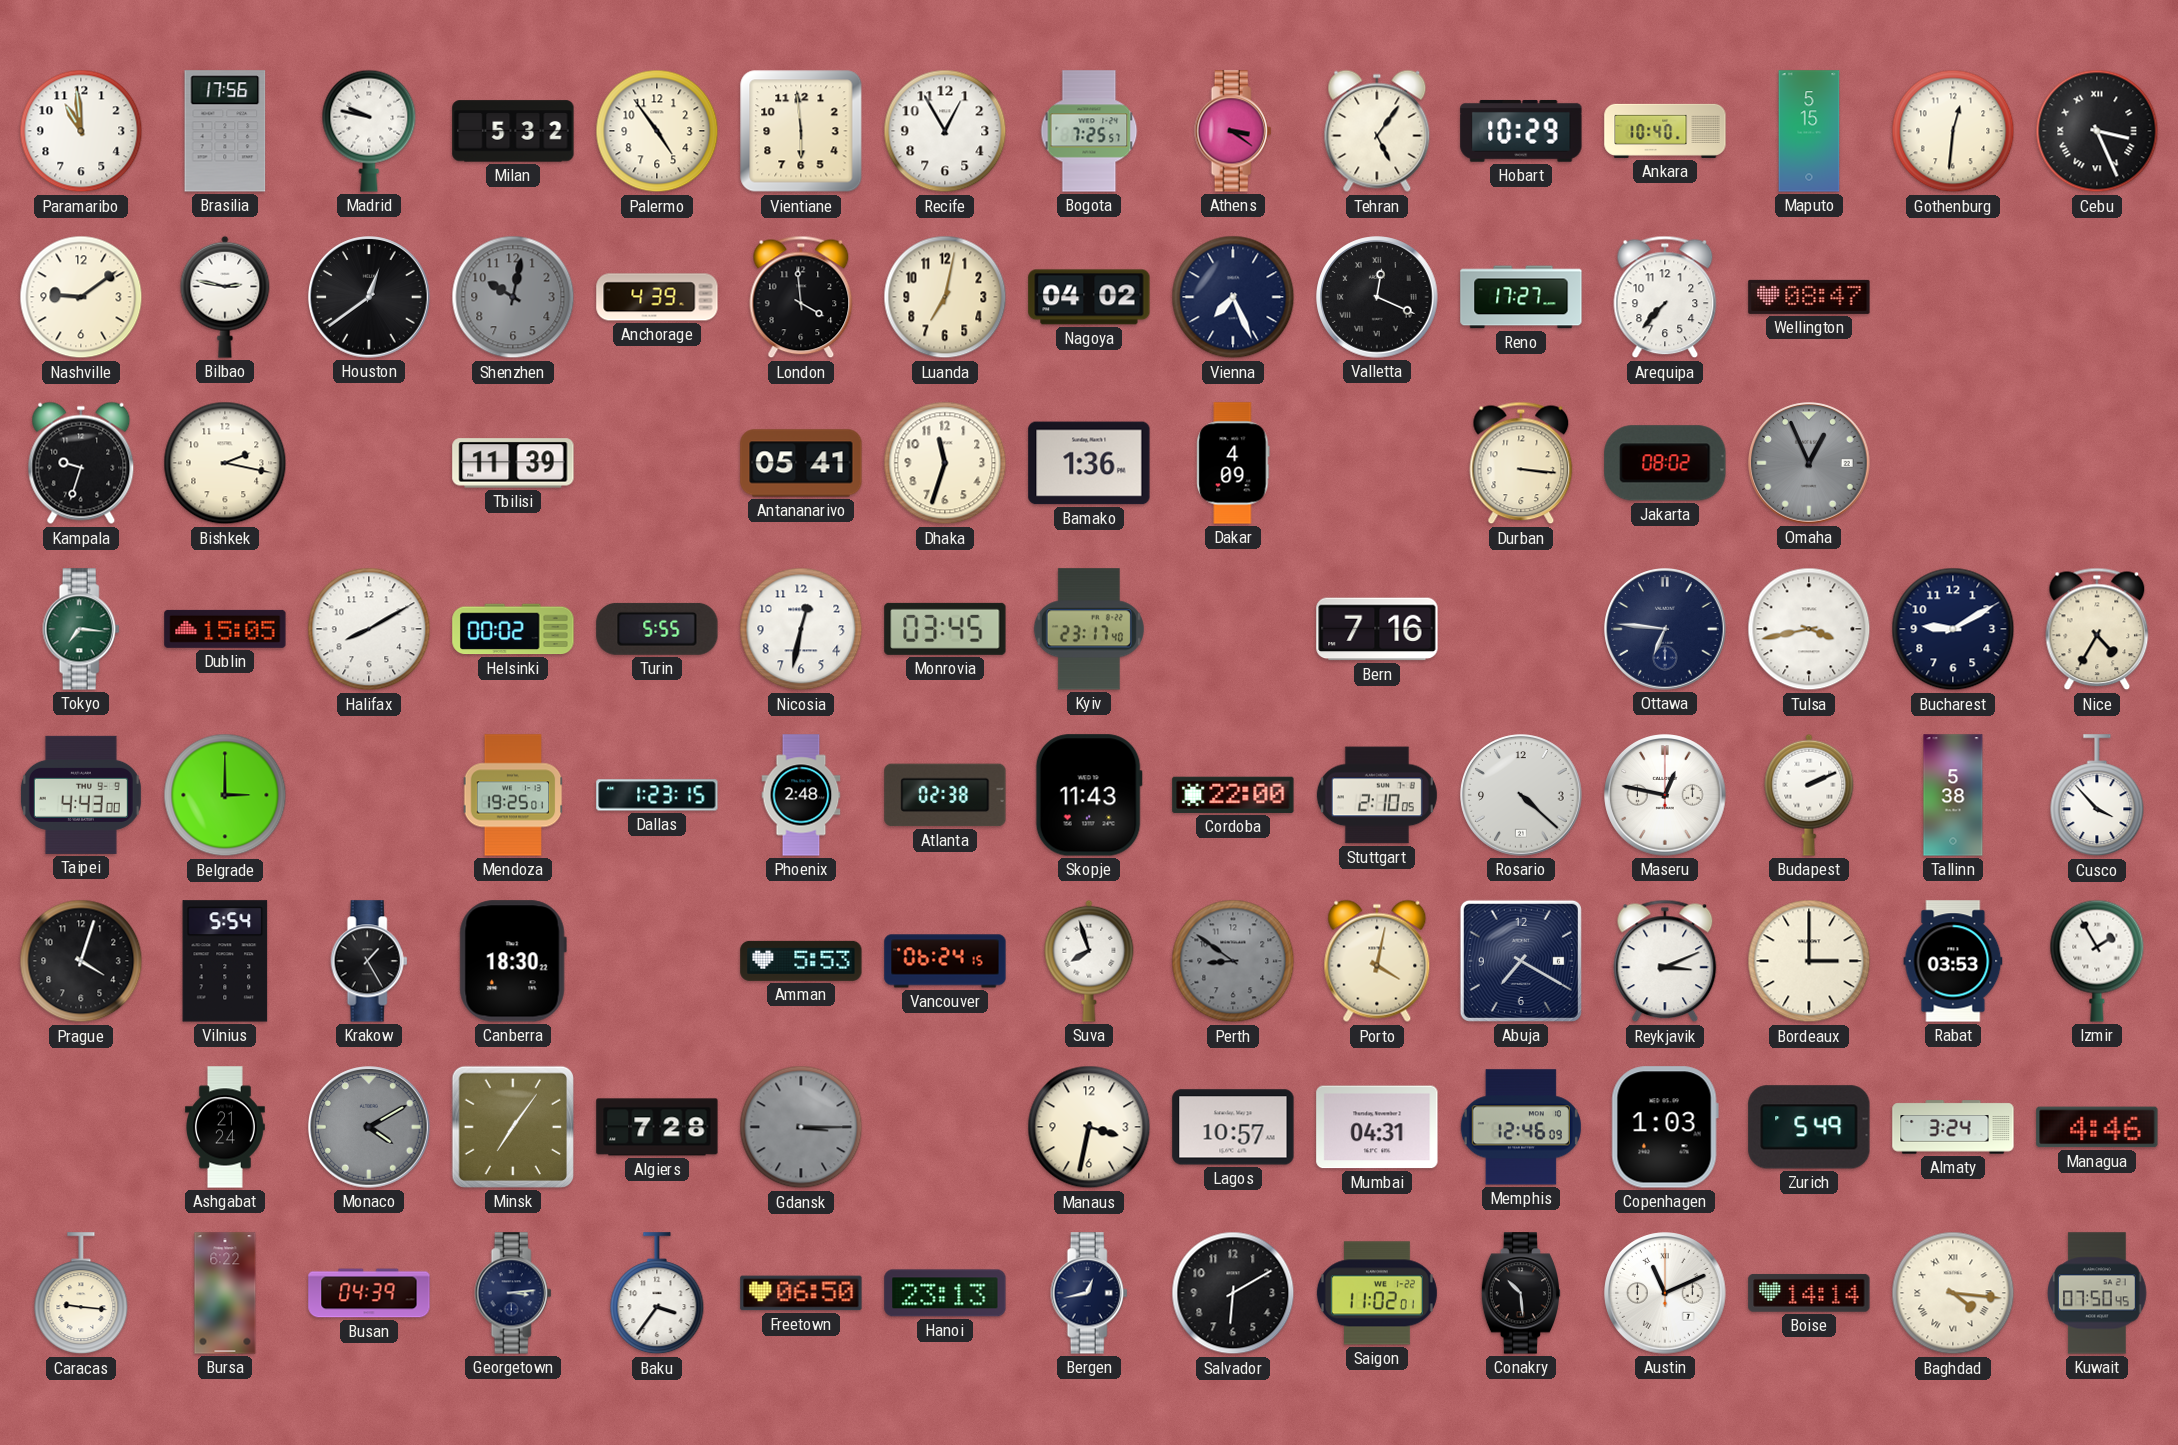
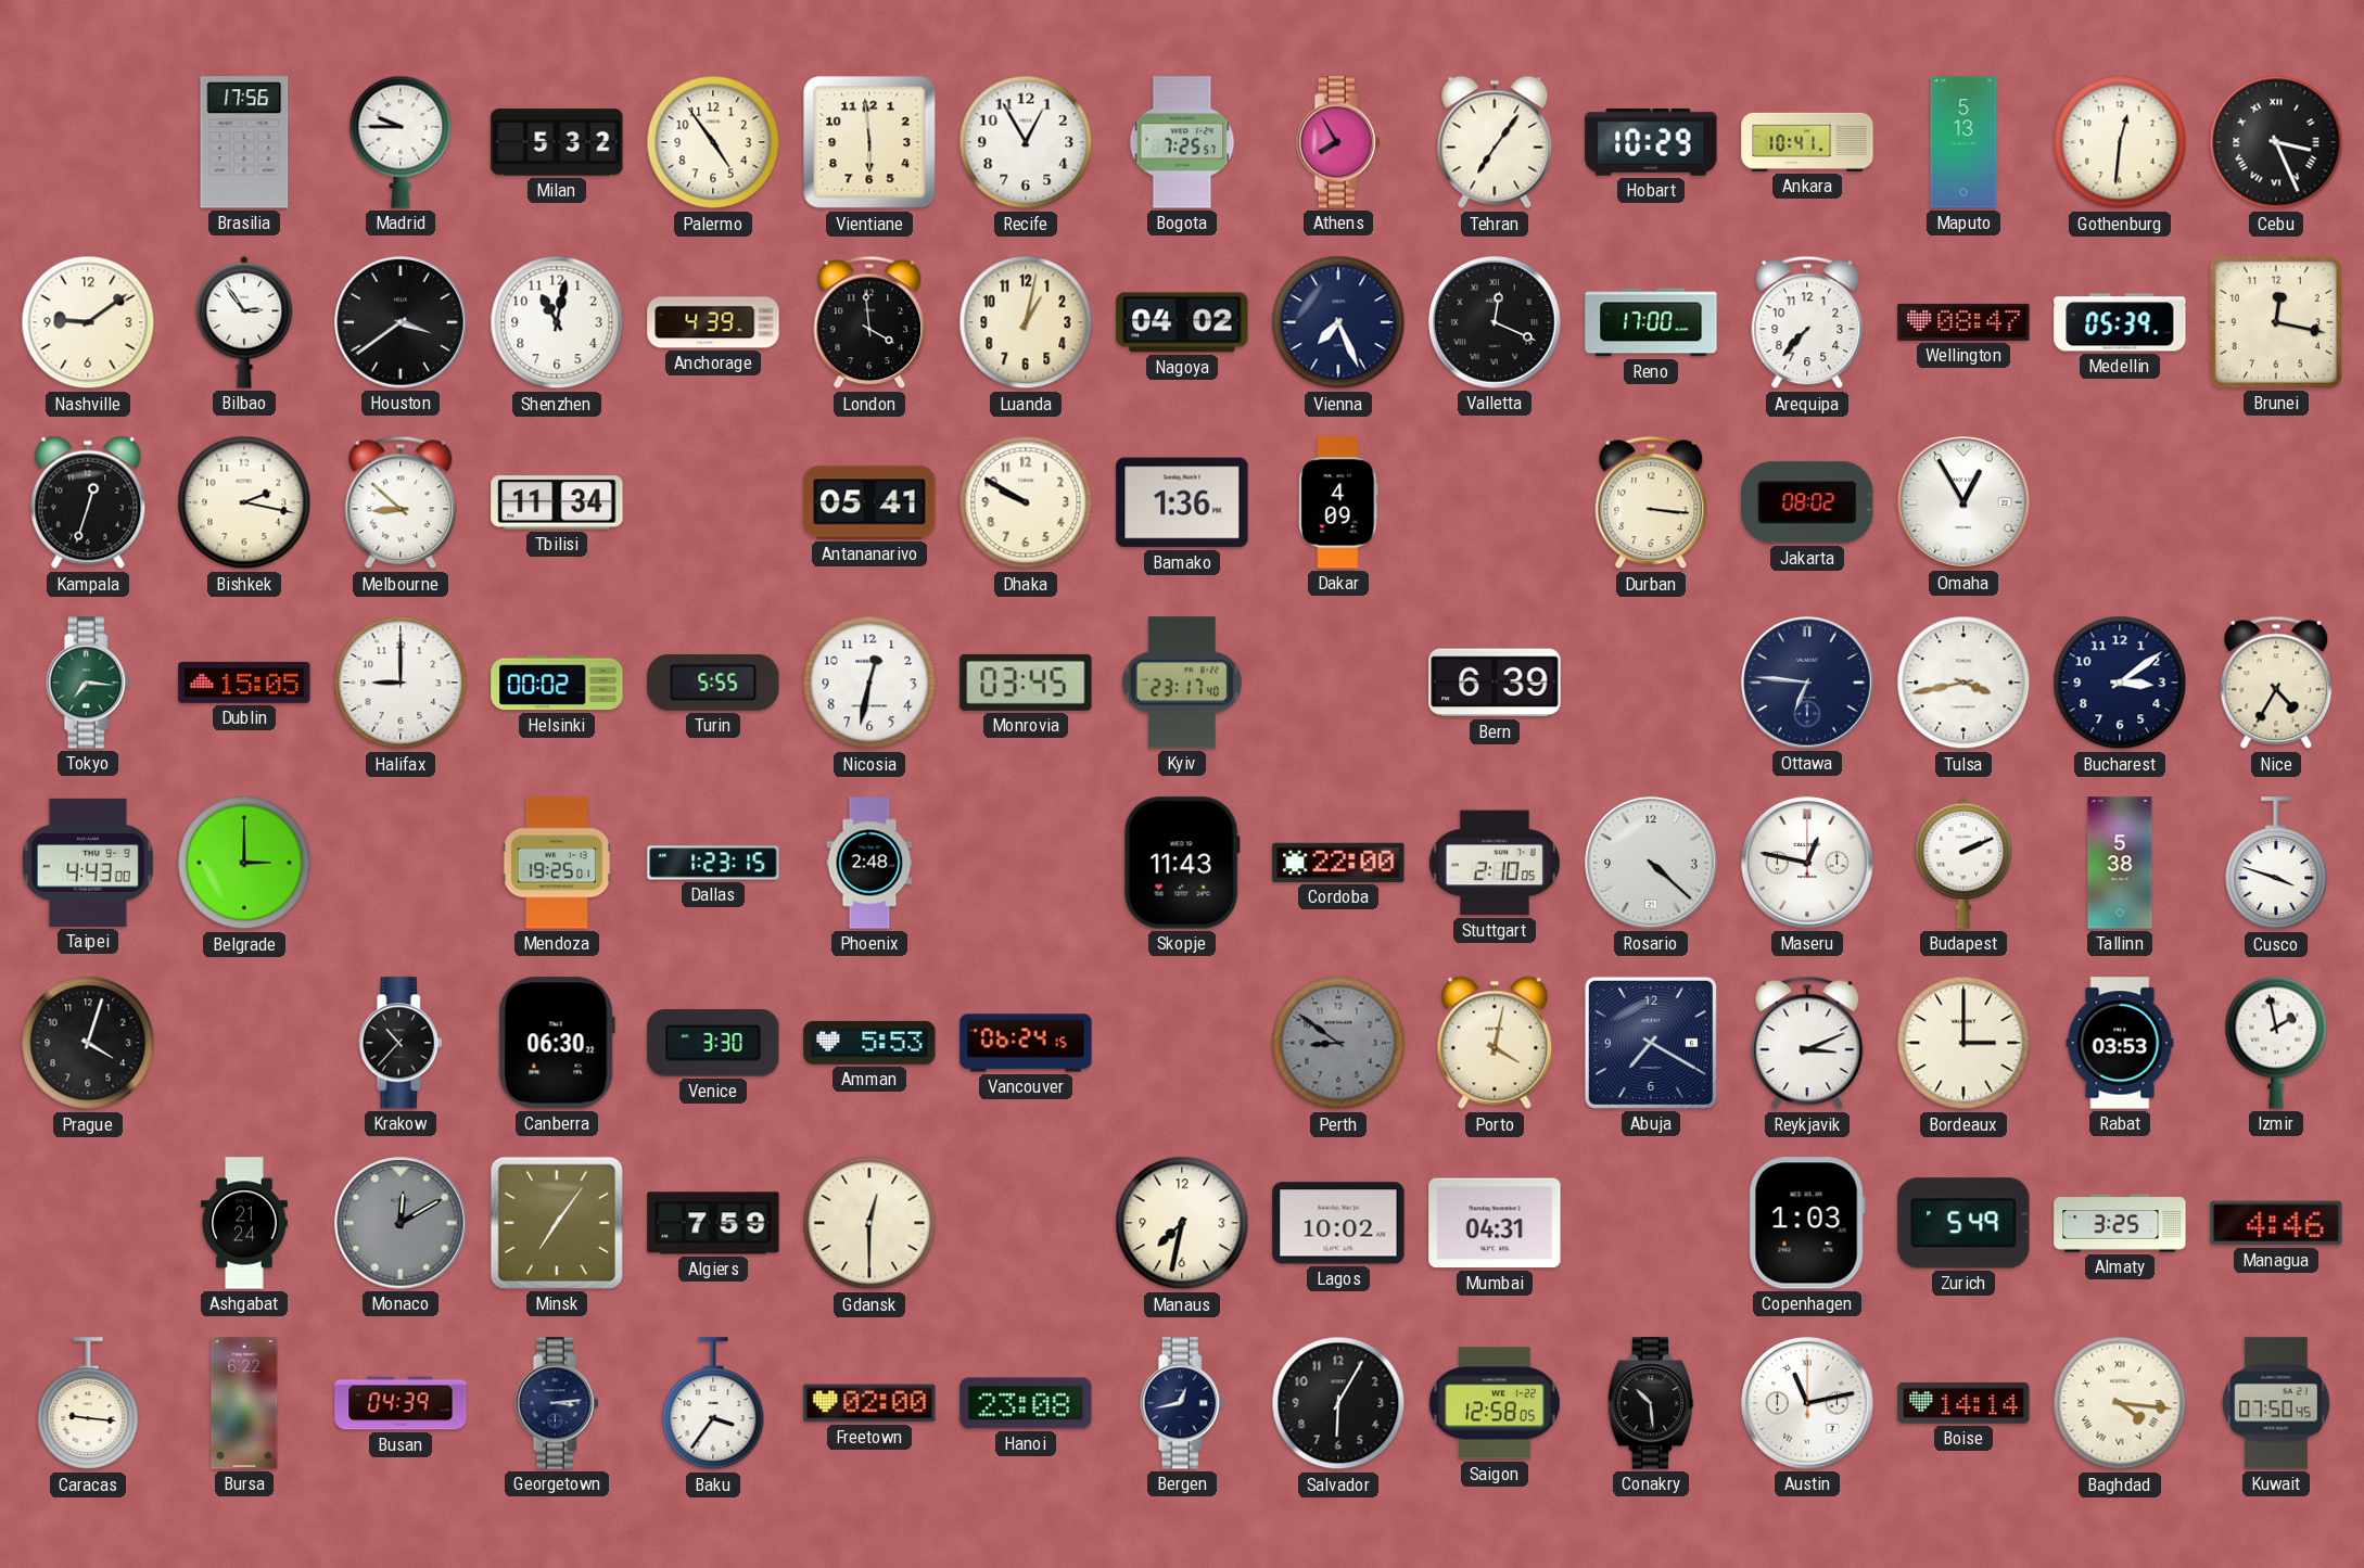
Paramaribo: 10:59 -> none
Madrid: 9:47 -> 9:45
Athens: 3:21 -> 7:55
Tehran: 5:06 -> 7:06
Ankara: 10:40 -> 10:41
Maputo: 5:15 -> 5:13
Bilbao: 2:47 -> 2:54
Houston: 12:39 -> 3:39
Shenzhen: 10:02 -> 11:02
Shenzhen dial: grey -> white
Luanda: 7:02 -> 1:02
Reno: 17:27 -> 17:00
Medellin: none -> 05:39
Brunei: none -> 12:17
Kampala: 9:33 -> 12:33
Melbourne: none -> 8:52
Tbilisi: 11:39 -> 11:34
Dhaka: 11:33 -> 9:50
Omaha: 12:56 -> 12:55
Omaha dial: grey -> white
Halifax: 8:10 -> 9:00
Bern: 7:16 -> 6:39
Bucharest: 9:10 -> 3:09
Atlanta: 02:38 -> none
Cusco: 3:53 -> 3:48
Vilnius: 5:54 -> none
Krakow: 1:25 -> 10:37
Canberra: 18:30 -> 06:30
Venice: none -> 3:30
Suva: 7:57 -> none
Izmir: 1:55 -> 1:58
Monaco: 4:10 -> 12:10
Algiers: 7:28 -> 7:59
Gdansk: 3:15 -> 12:30
Gdansk dial: grey -> cream
Manaus: 3:32 -> 7:32
Lagos: 10:57 -> 10:02
Memphis: 12:46 -> none
Almaty: 3:24 -> 3:25
Freetown: 06:50 -> 02:00
Hanoi: 23:13 -> 23:08
Salvador: 6:10 -> 6:05
Saigon: 11:02 -> 12:58
Austin: 11:11 -> 11:13
